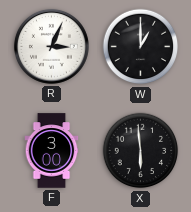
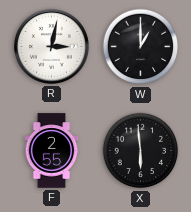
R: 3:04 -> 3:02
F: 3:00 -> 2:55
